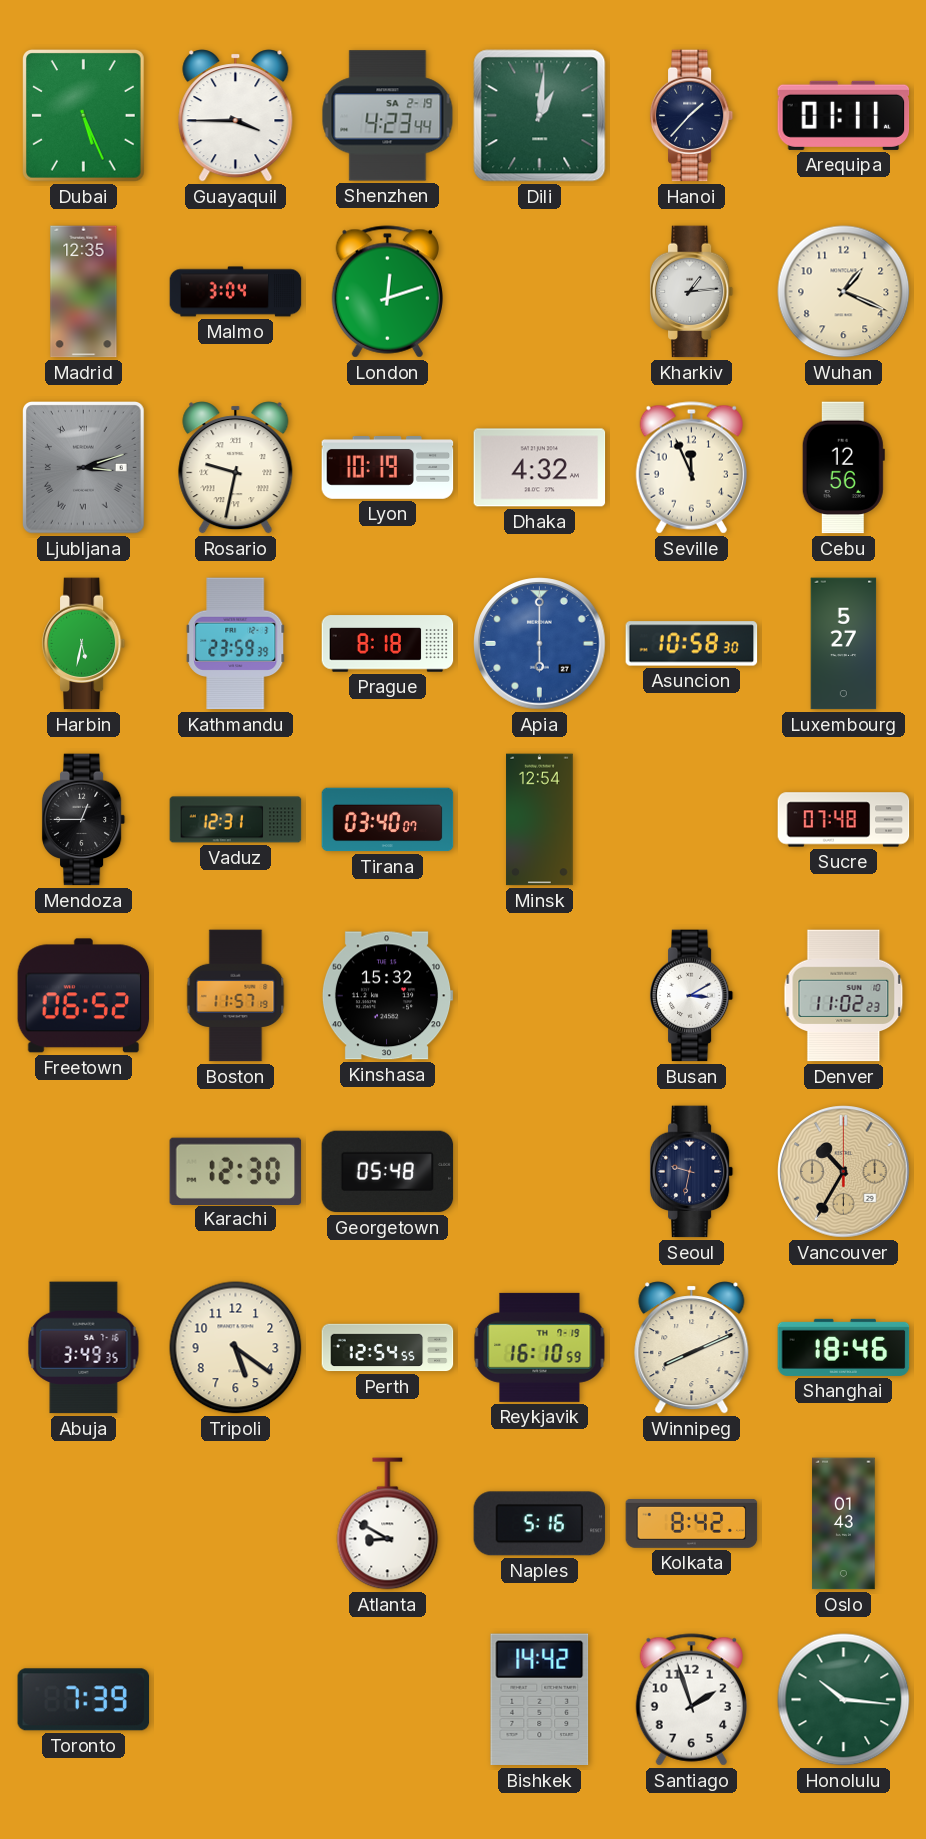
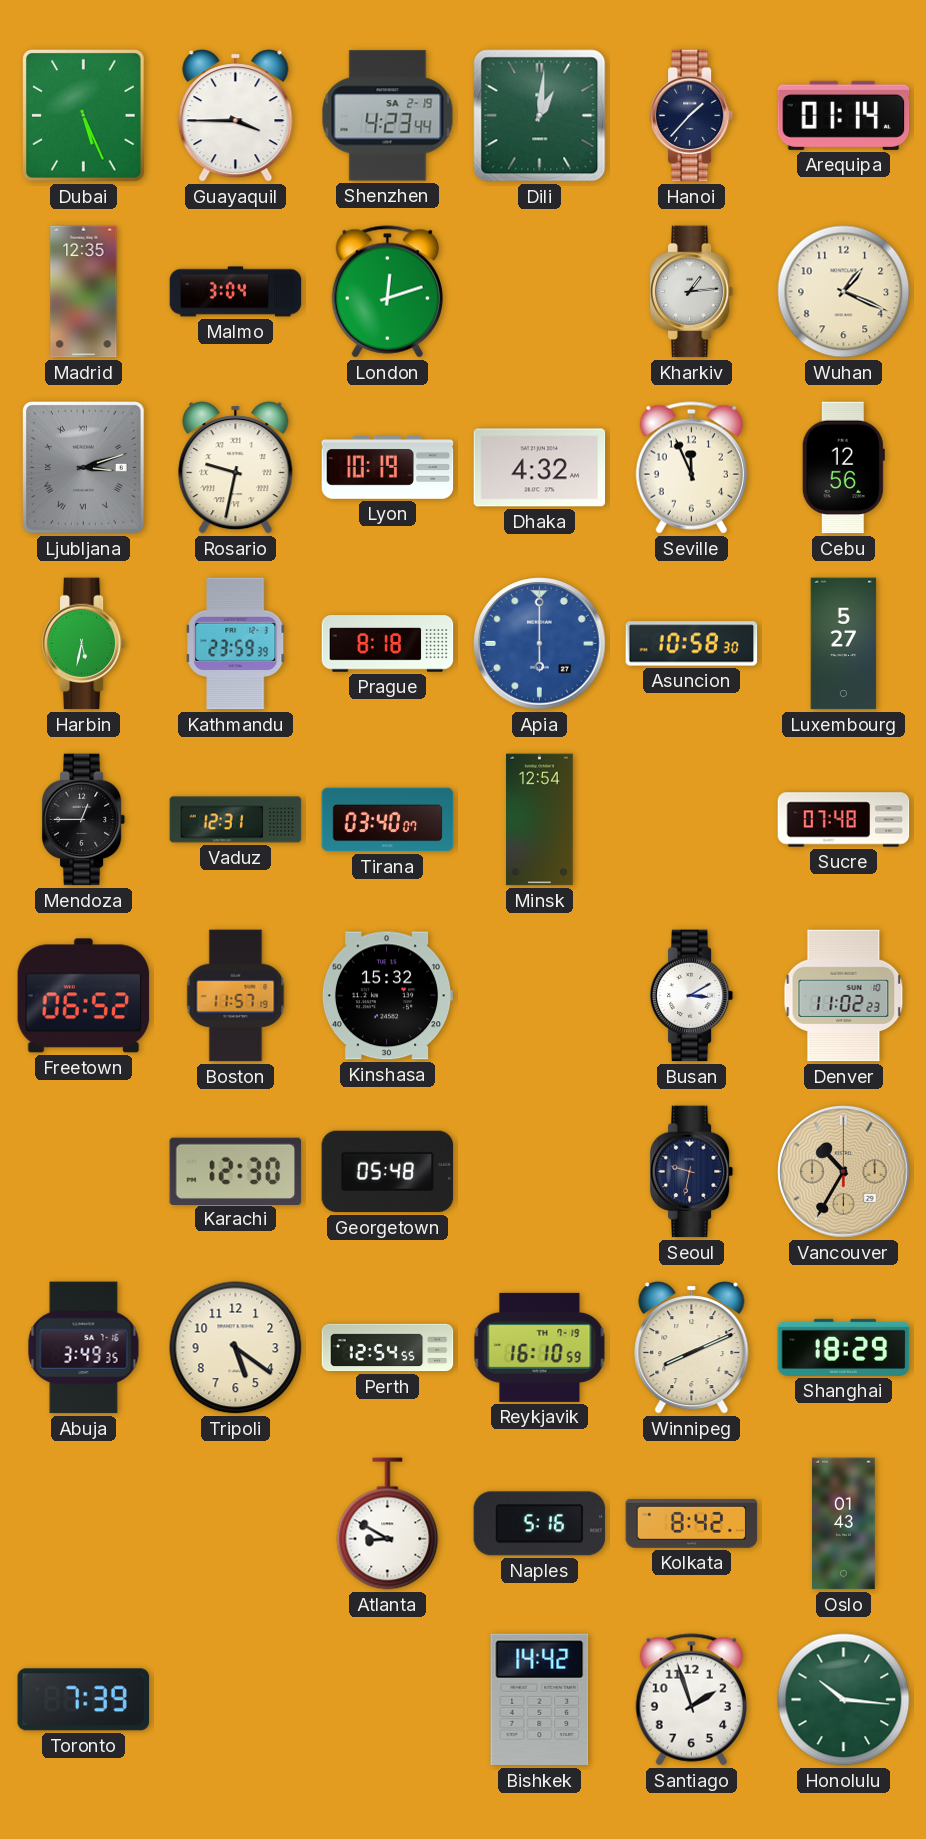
Arequipa: 01:11 -> 01:14
Shanghai: 18:46 -> 18:29
